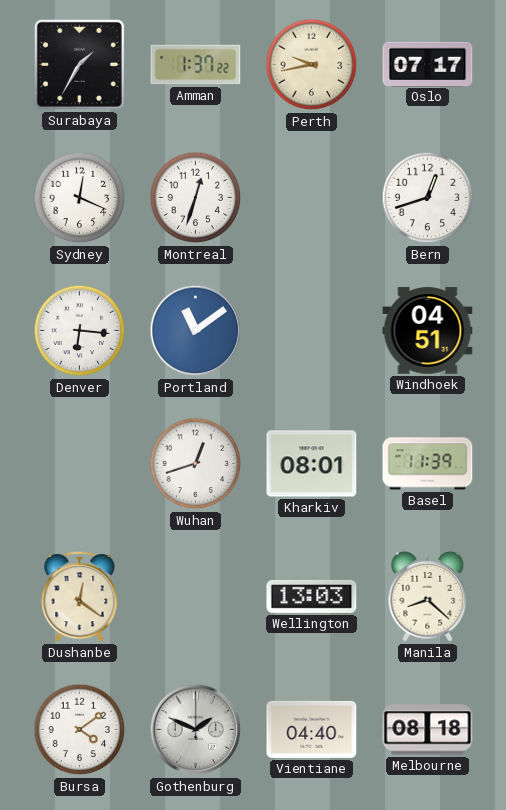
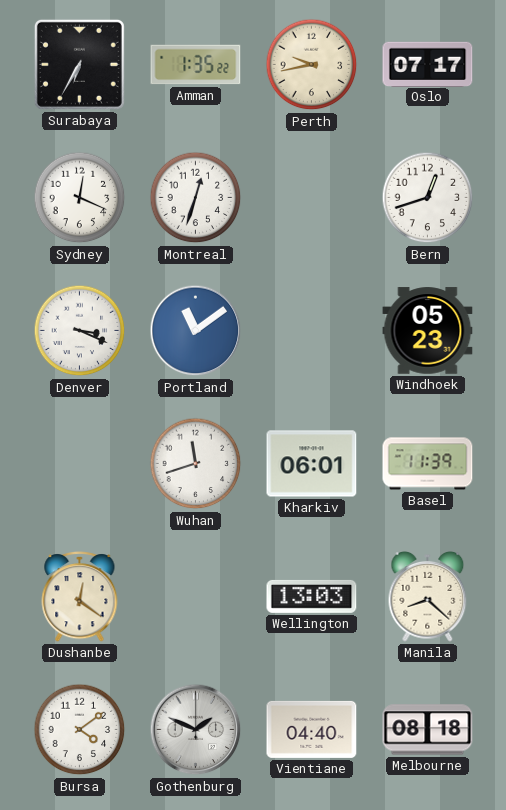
Surabaya: 1:35 -> 6:35
Amman: 1:37 -> 1:35
Denver: 6:16 -> 3:19
Windhoek: 04:51 -> 05:23
Wuhan: 12:42 -> 11:42
Kharkiv: 08:01 -> 06:01
